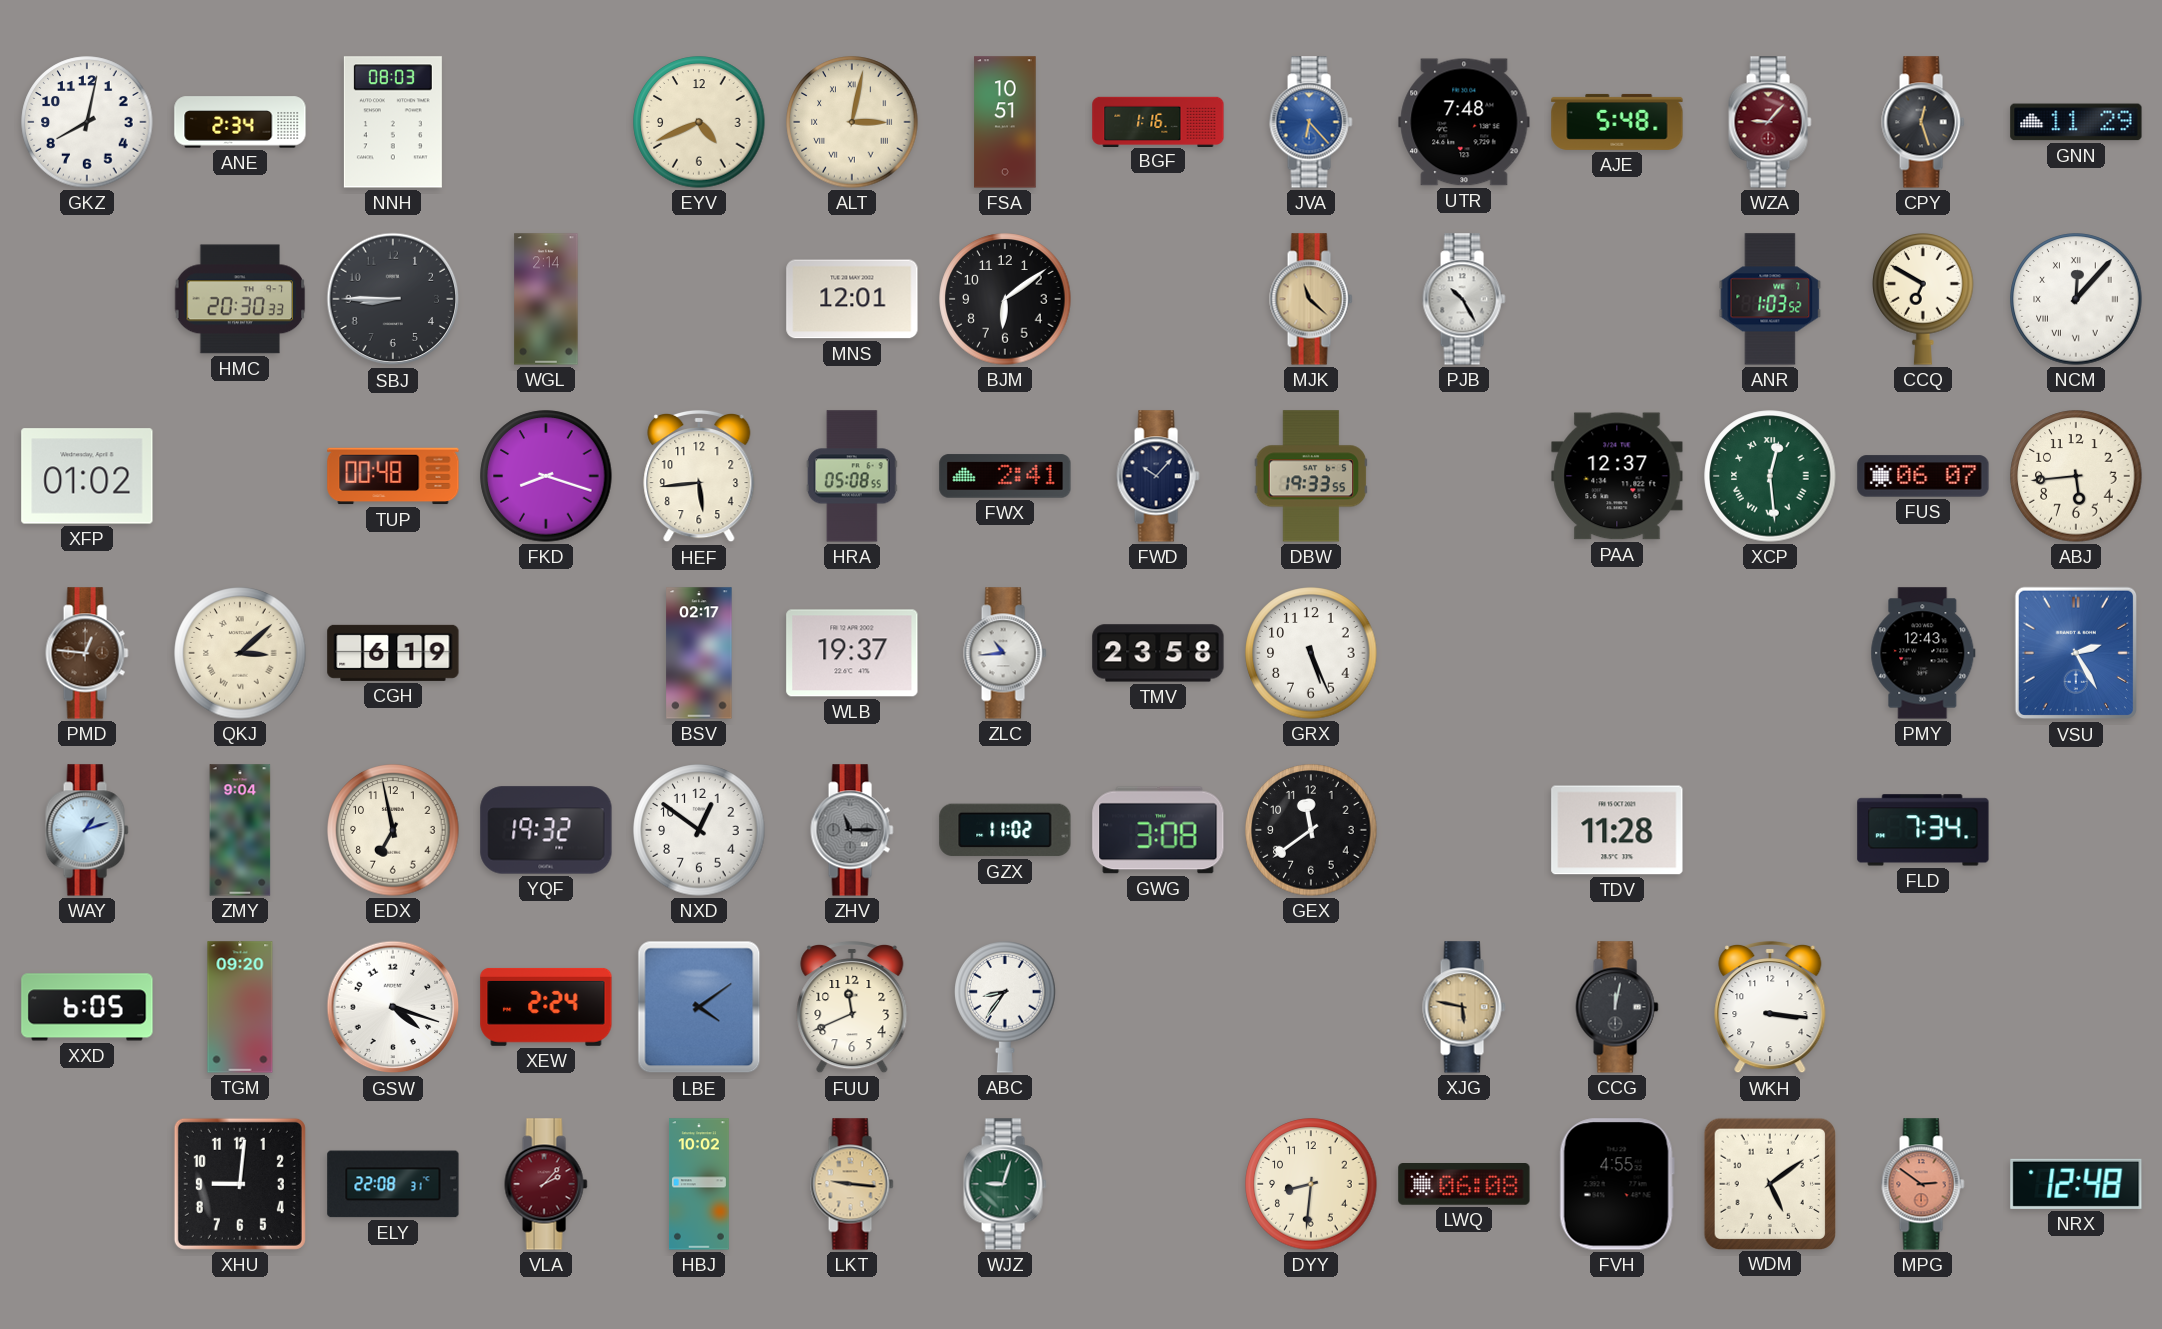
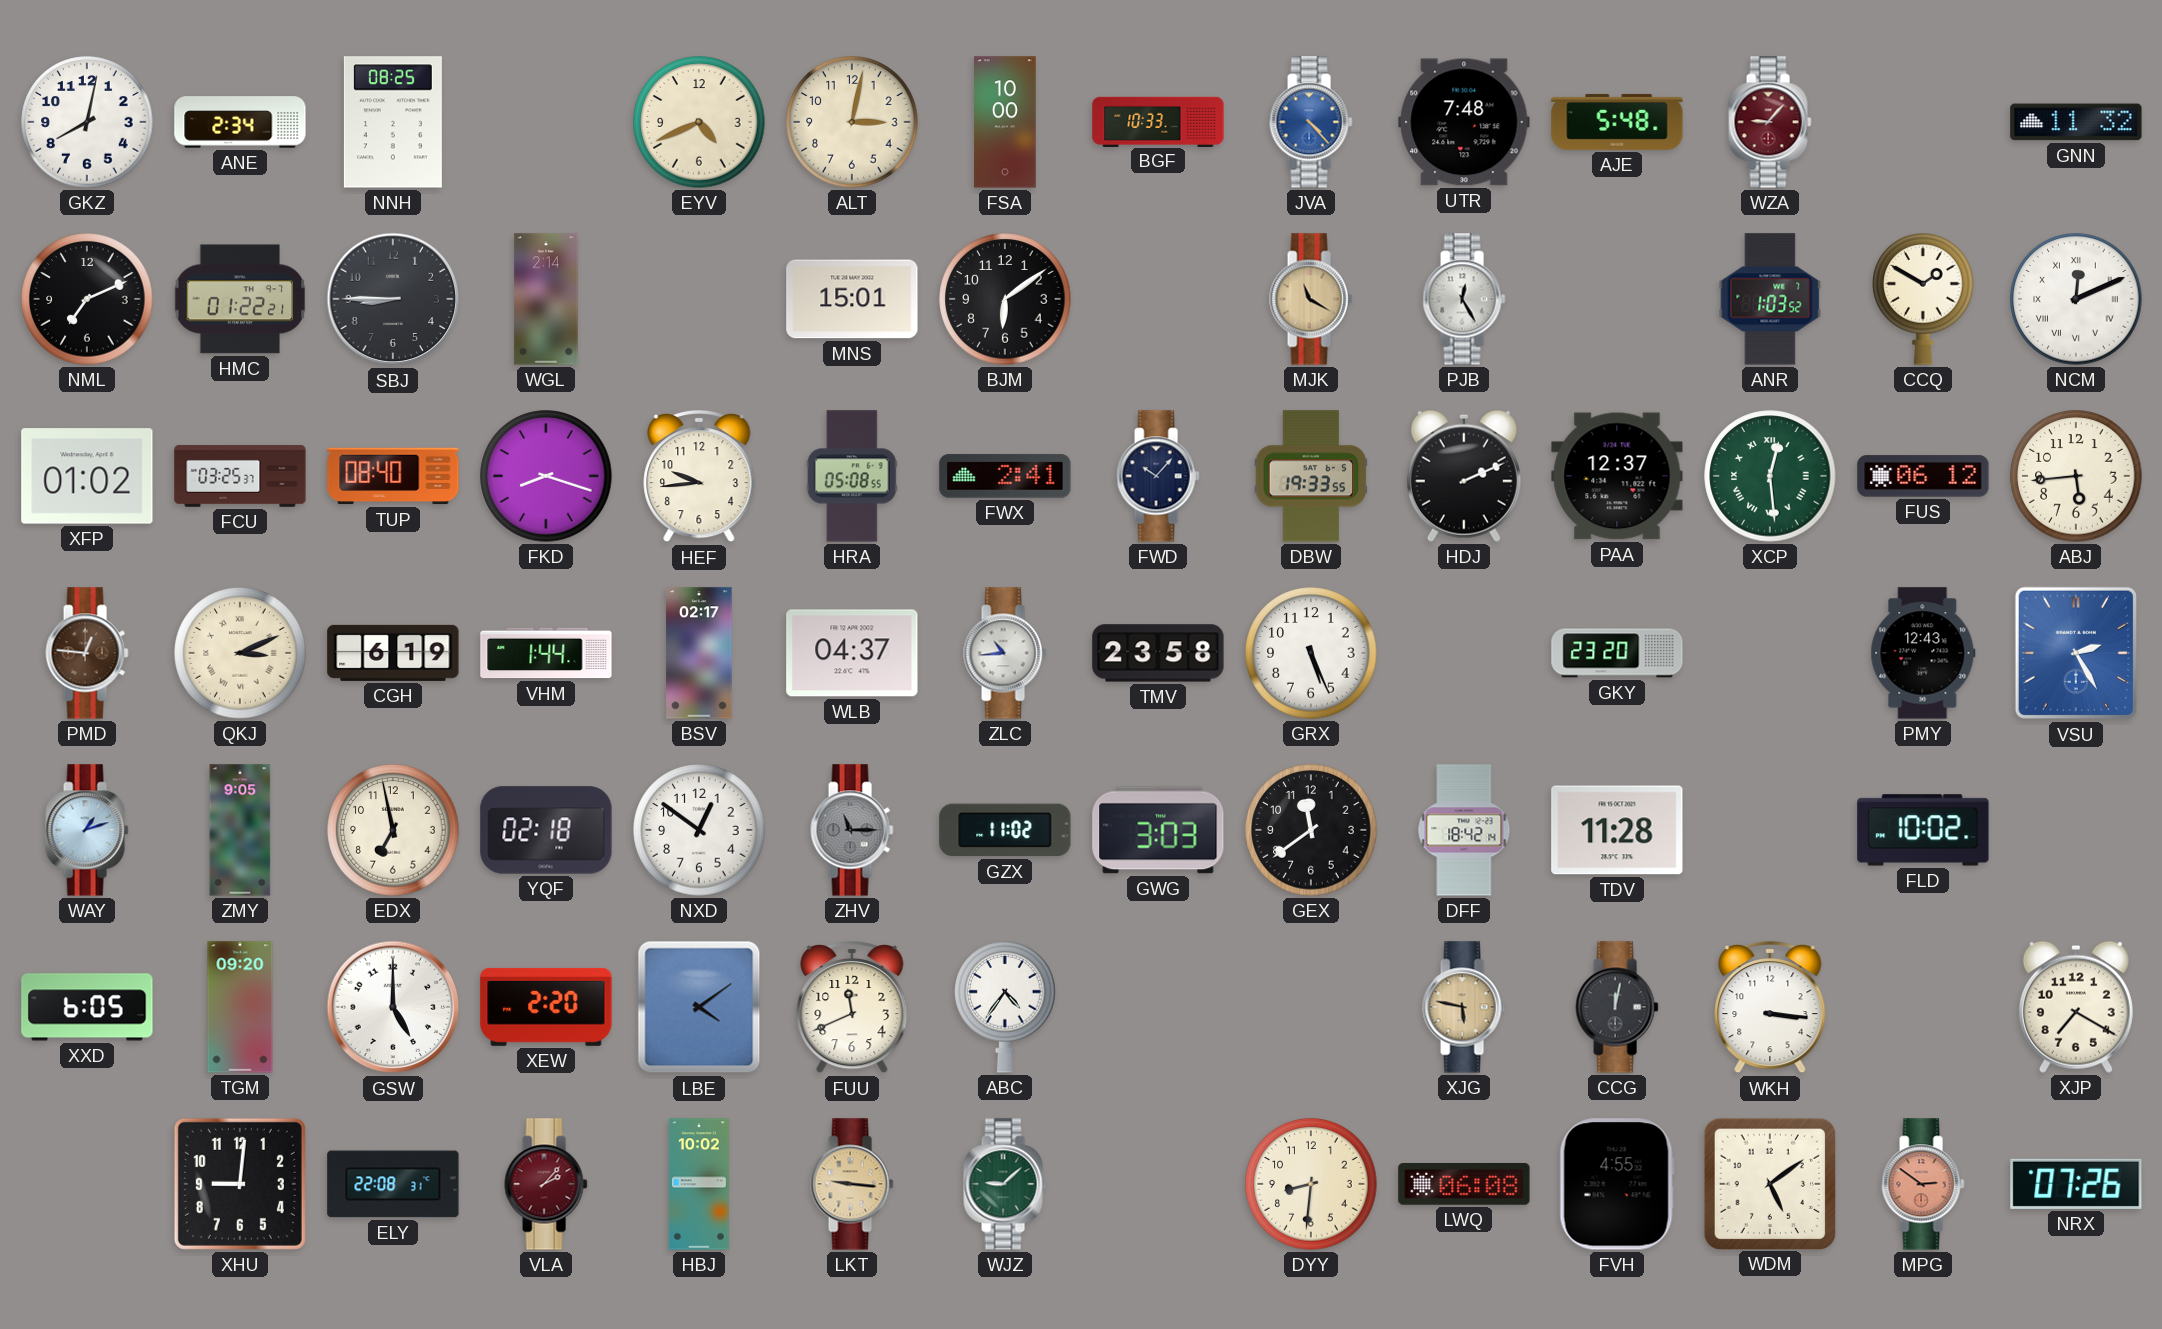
NNH: 08:03 -> 08:25
ALT numerals: Roman -> Arabic
FSA: 10:51 -> 10:00
BGF: 1:16 -> 10:33
JVA: 6:23 -> 4:23
CPY: 12:27 -> none
GNN: 11:29 -> 11:32
NML: none -> 7:11
HMC: 20:30 -> 01:22
MNS: 12:01 -> 15:01
MJK: 11:22 -> 11:20
PJB: 10:25 -> 12:25
CCQ: 6:50 -> 1:50
NCM: 12:07 -> 12:11
FCU: none -> 03:25
TUP: 00:48 -> 08:40
HEF: 5:44 -> 9:44
HDJ: none -> 2:11
FUS: 06:07 -> 06:12
QKJ: 3:08 -> 3:11
VHM: none -> 1:44
WLB: 19:37 -> 04:37
GKY: none -> 23:20
ZMY: 9:04 -> 9:05
YQF: 19:32 -> 02:18
GWG: 3:08 -> 3:03
DFF: none -> 18:42
FLD: 7:34 -> 10:02
GSW: 4:18 -> 5:00
XEW: 2:24 -> 2:20
ABC: 8:36 -> 4:36
XJP: none -> 7:20
WJZ: 9:03 -> 9:08
NRX: 12:48 -> 07:26
